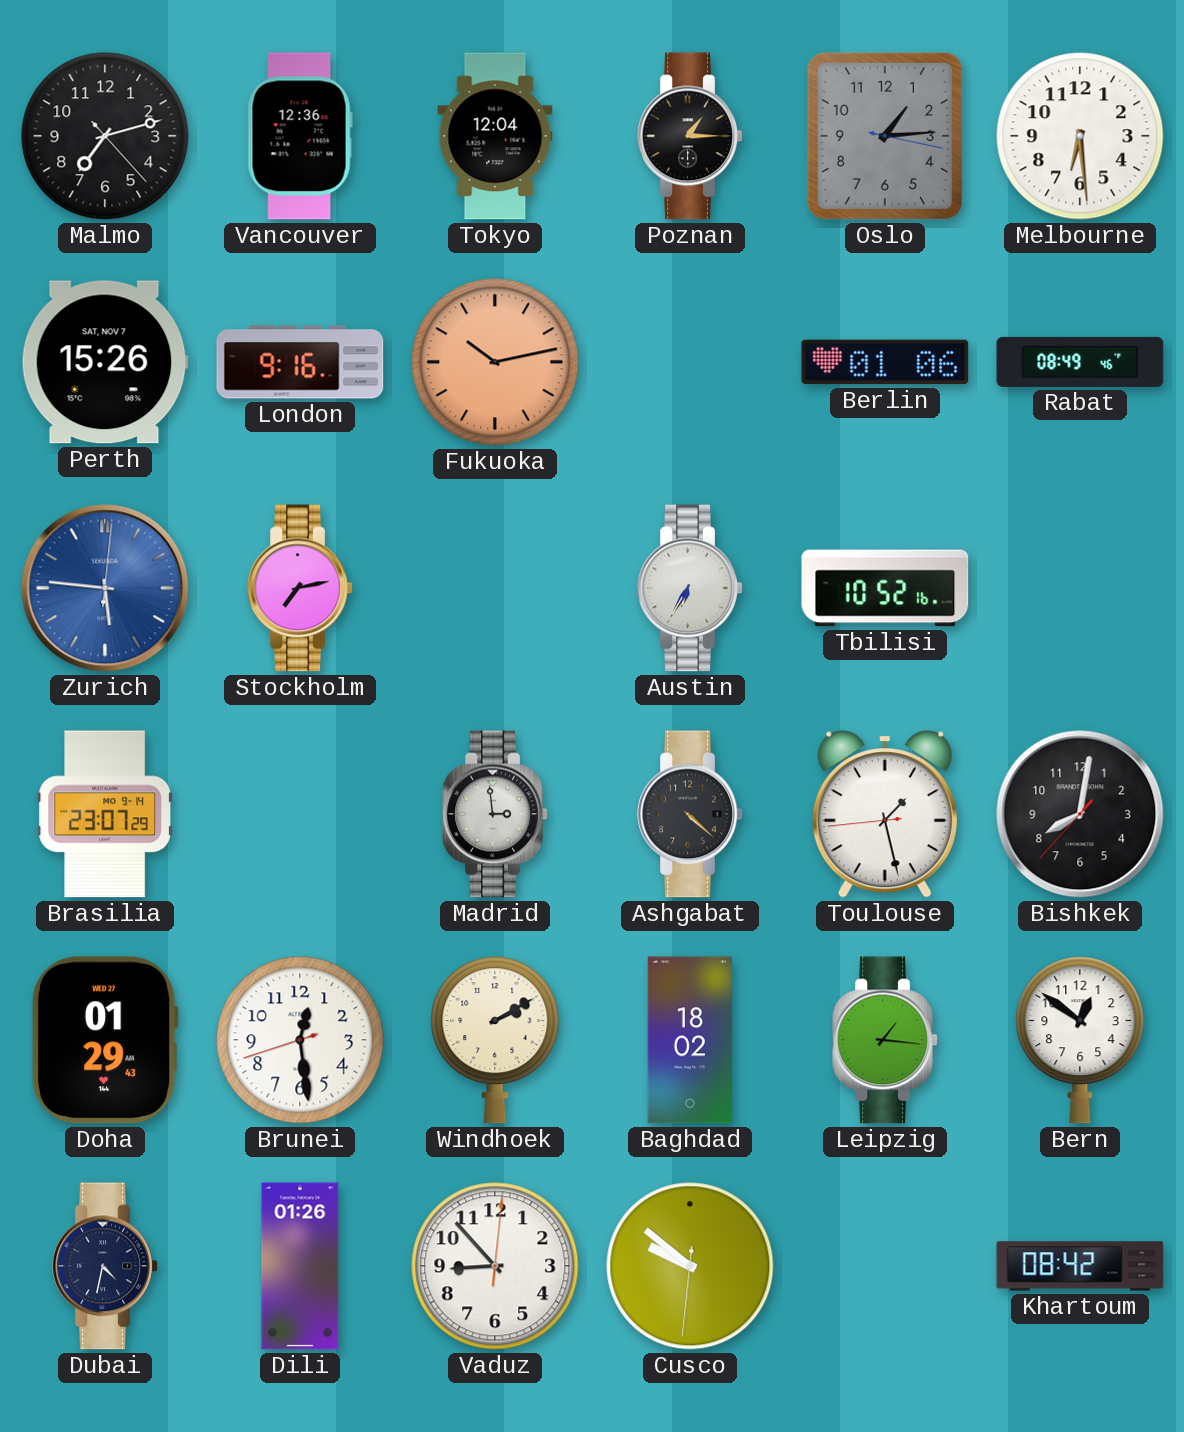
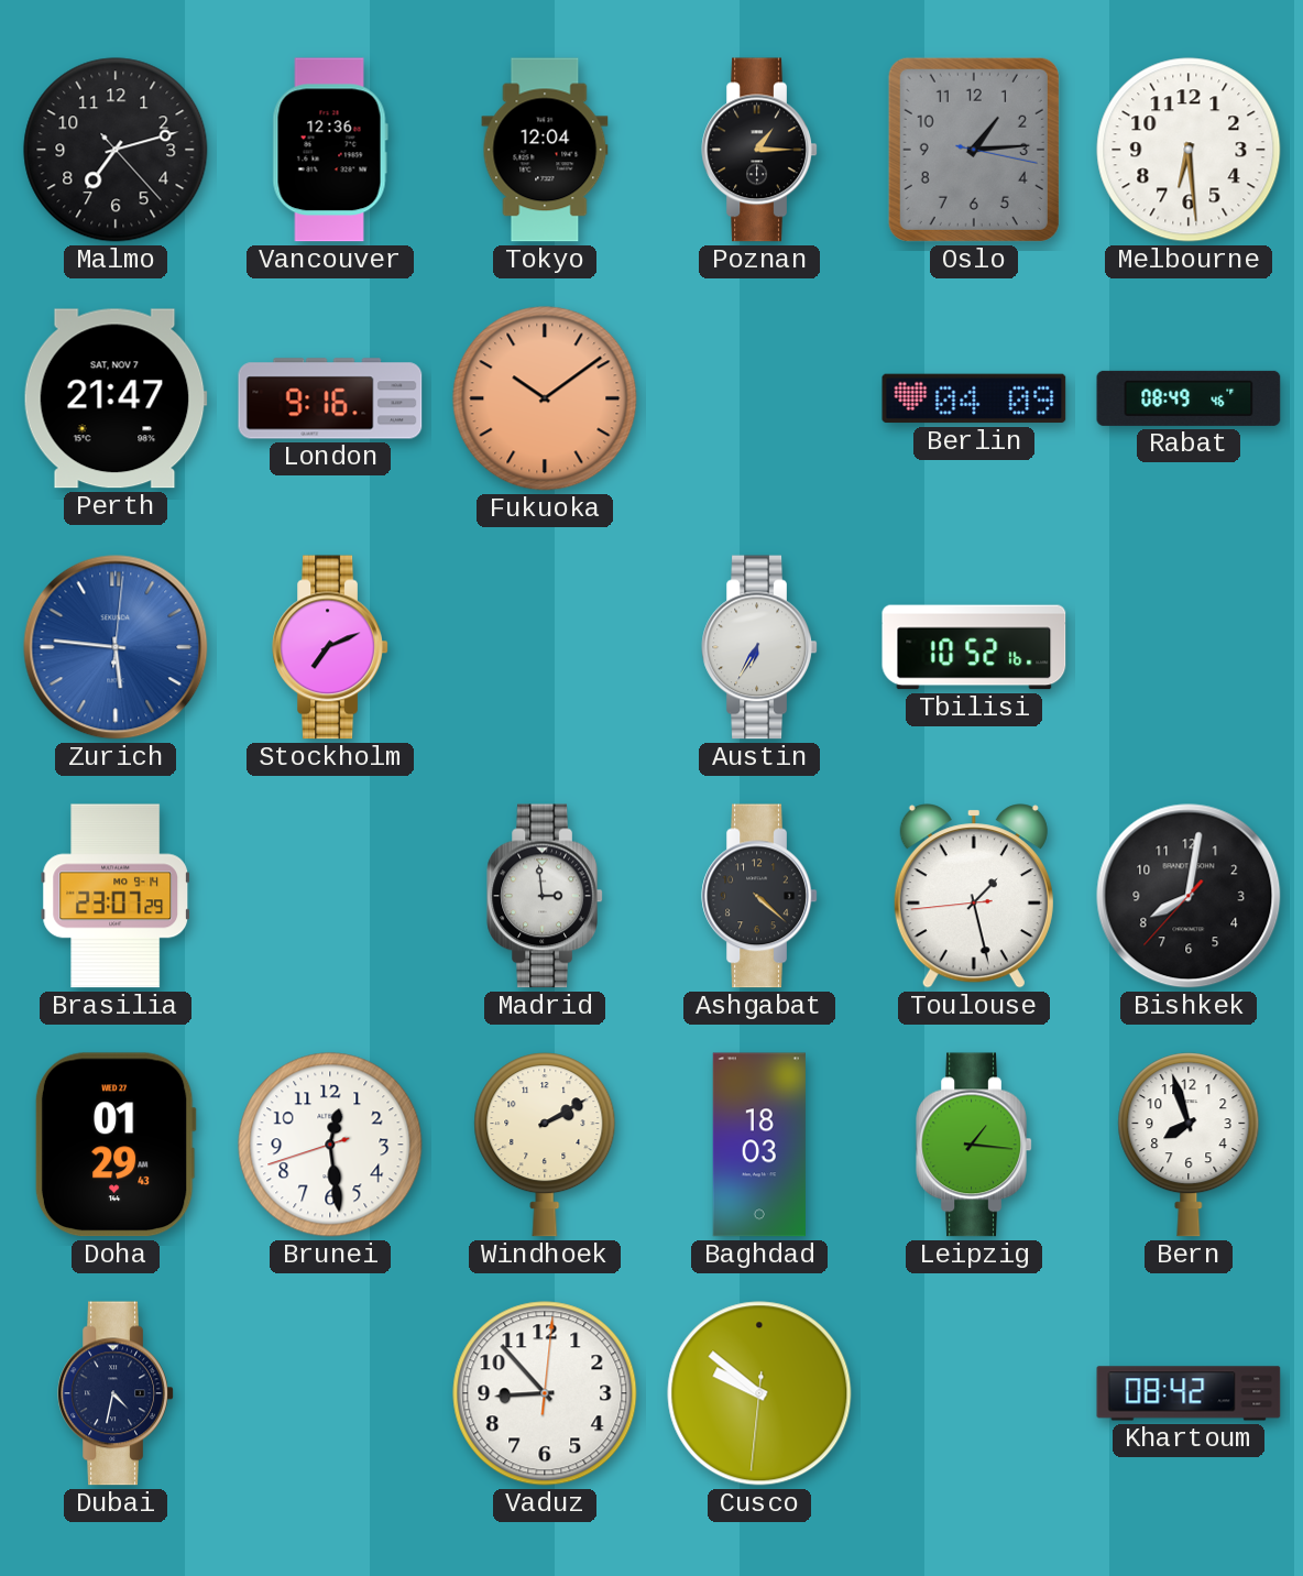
Perth: 15:26 -> 21:47
Fukuoka: 10:13 -> 10:09
Berlin: 01:06 -> 04:09
Stockholm: 7:13 -> 7:11
Baghdad: 18:02 -> 18:03
Bern: 12:51 -> 7:57
Dili: 01:26 -> none
